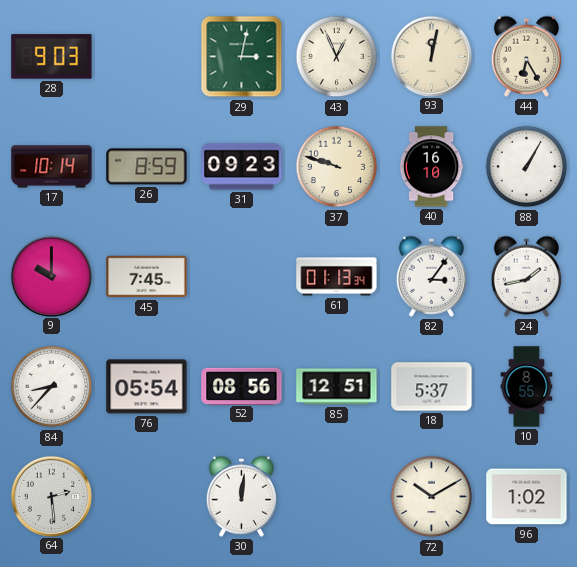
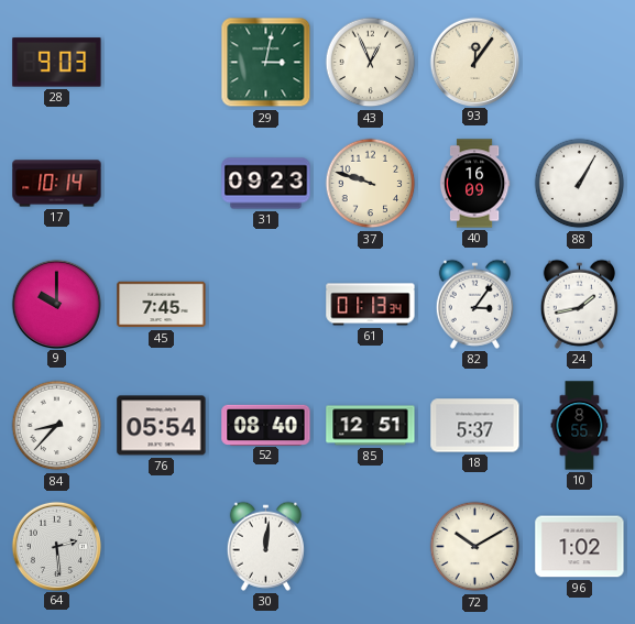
93: 12:02 -> 12:06
44: 6:25 -> none
26: 8:59 -> none
40: 16:10 -> 16:09
52: 08:56 -> 08:40
